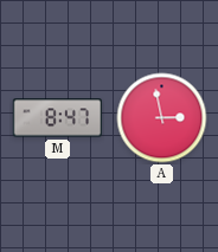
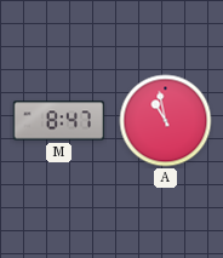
A: 2:58 -> 10:58
